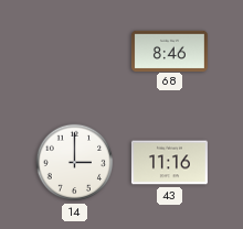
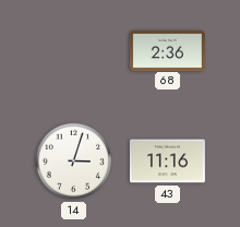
68: 8:46 -> 2:36
14: 3:00 -> 3:03
